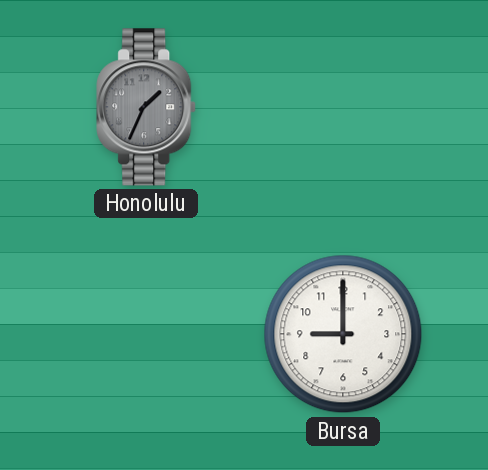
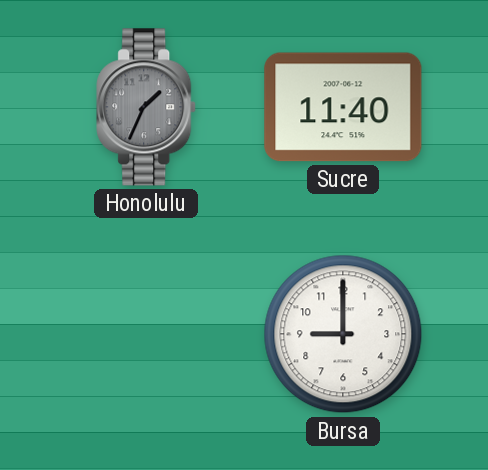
Sucre: none -> 11:40
